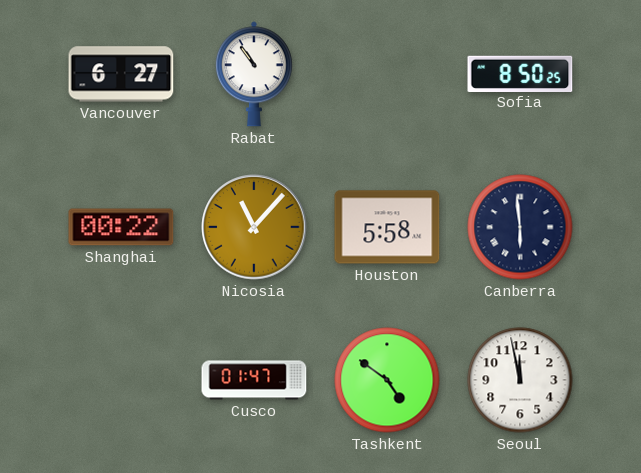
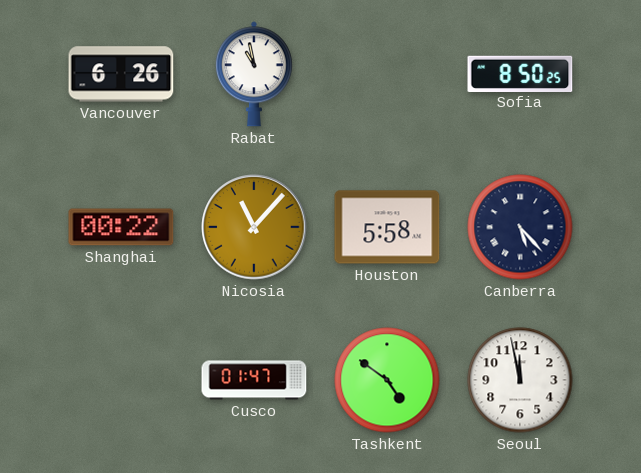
Vancouver: 6:27 -> 6:26
Rabat: 10:54 -> 10:58
Canberra: 5:59 -> 5:23
